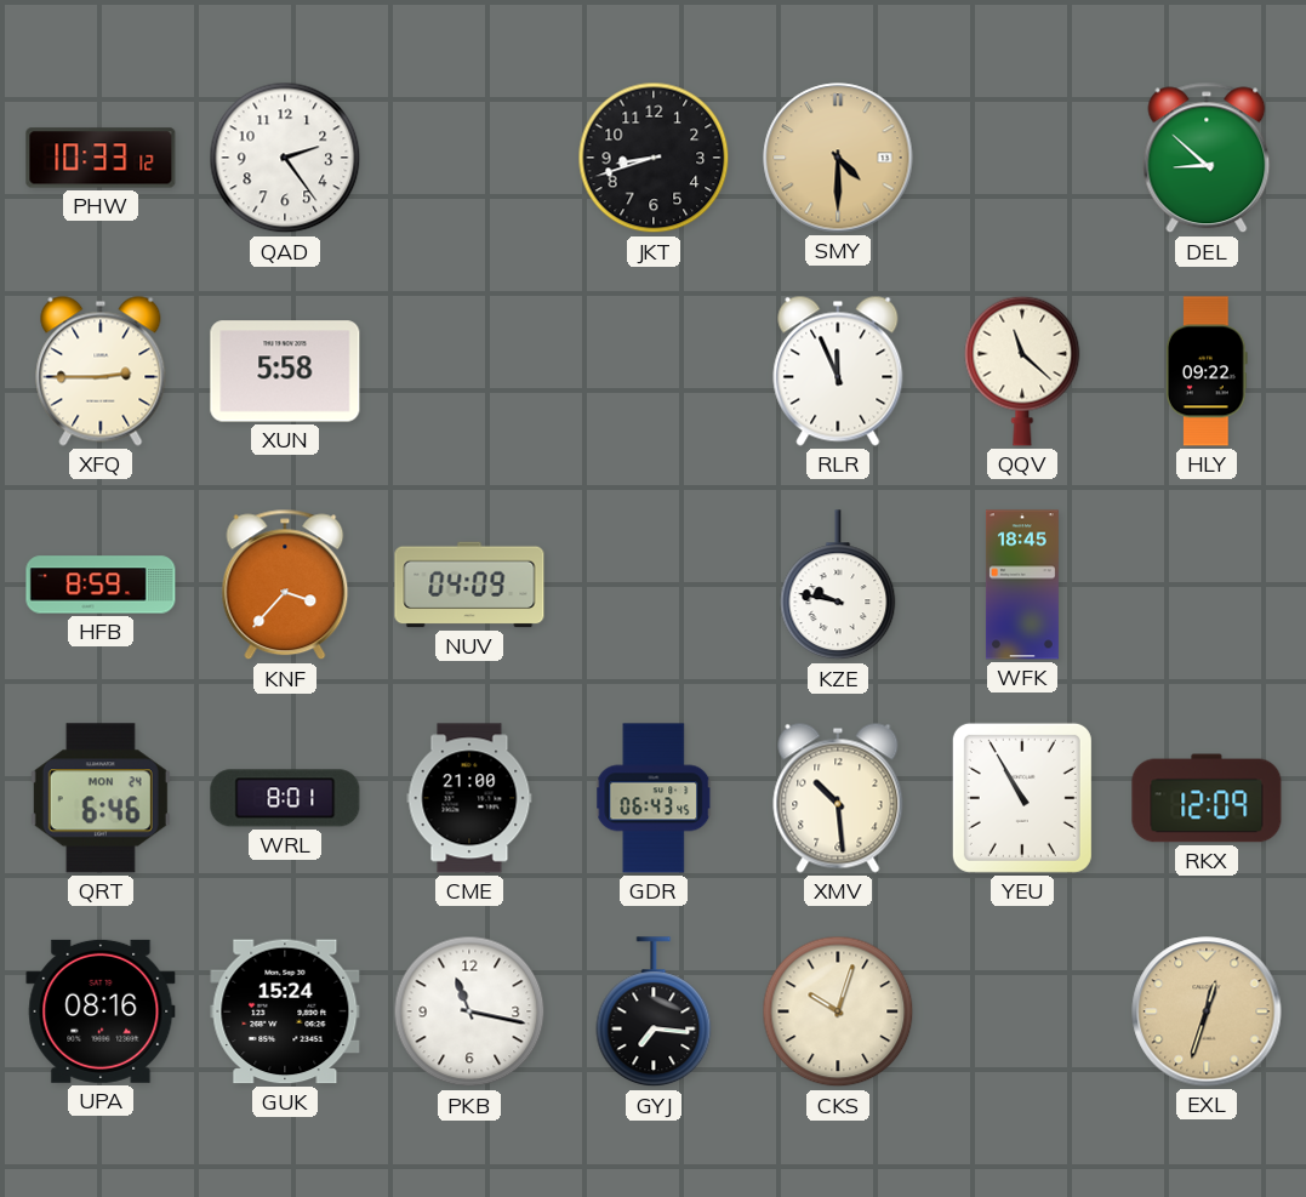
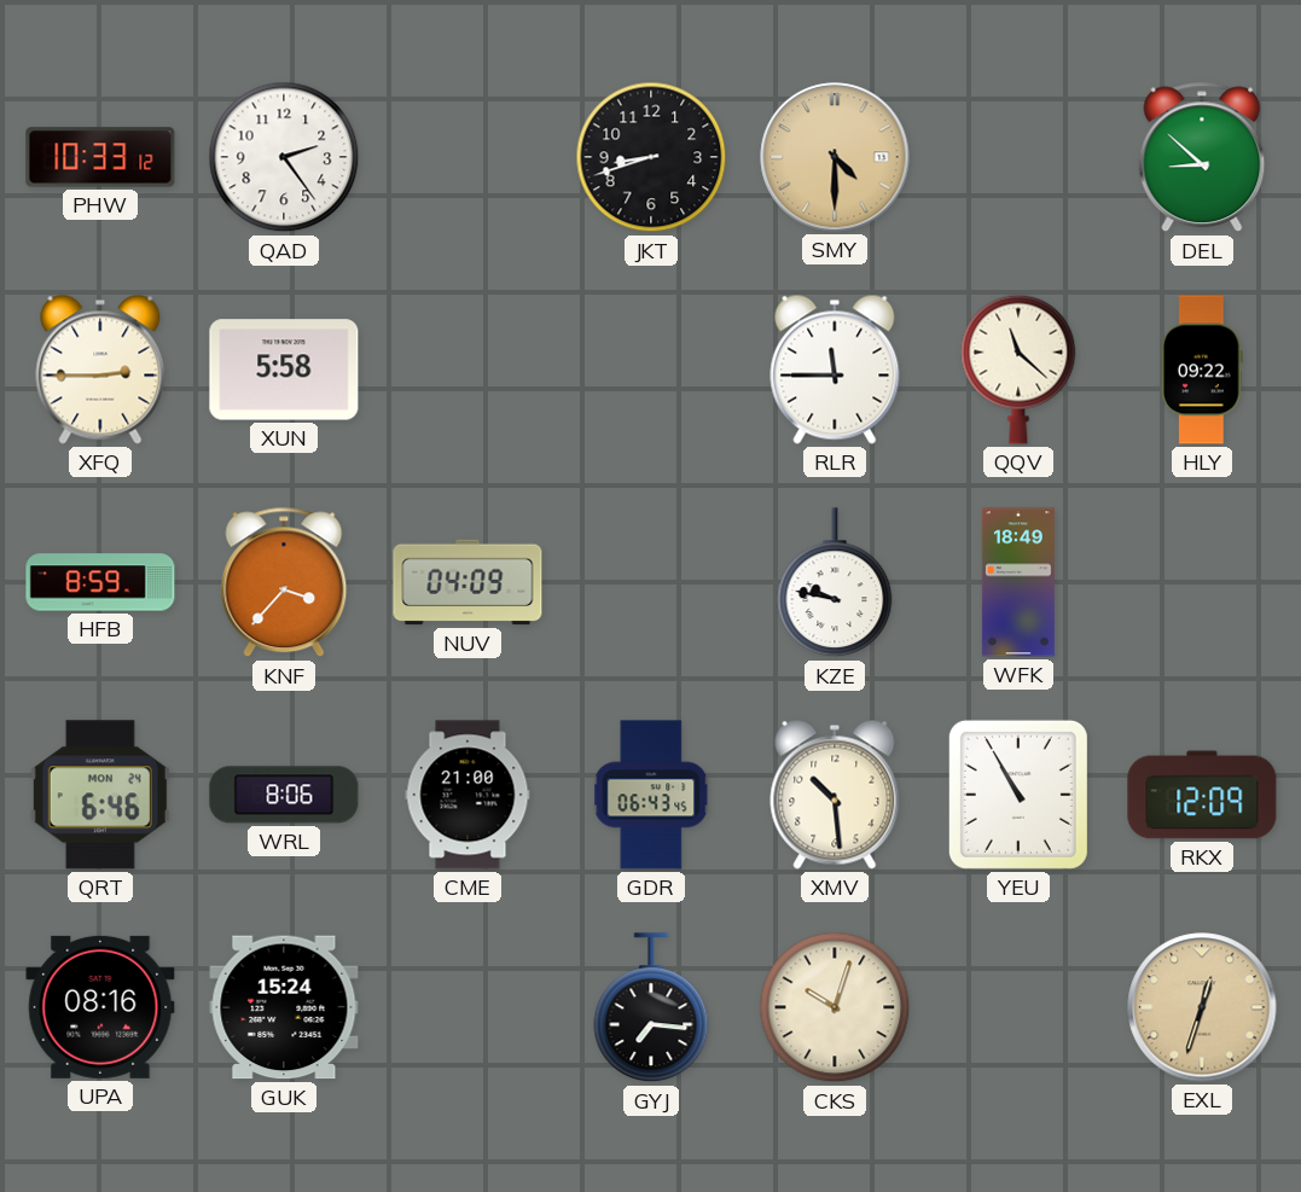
RLR: 11:56 -> 11:45
WFK: 18:45 -> 18:49
WRL: 8:01 -> 8:06
PKB: 11:17 -> none
